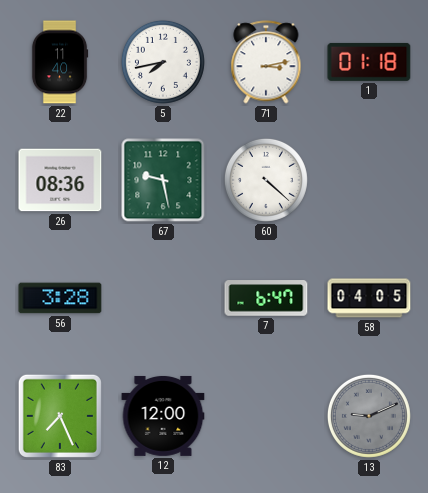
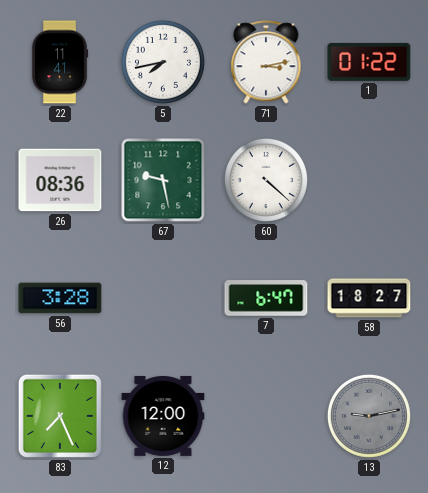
22: 11:40 -> 11:41
1: 01:18 -> 01:22
58: 04:05 -> 18:27
13: 9:11 -> 9:13
